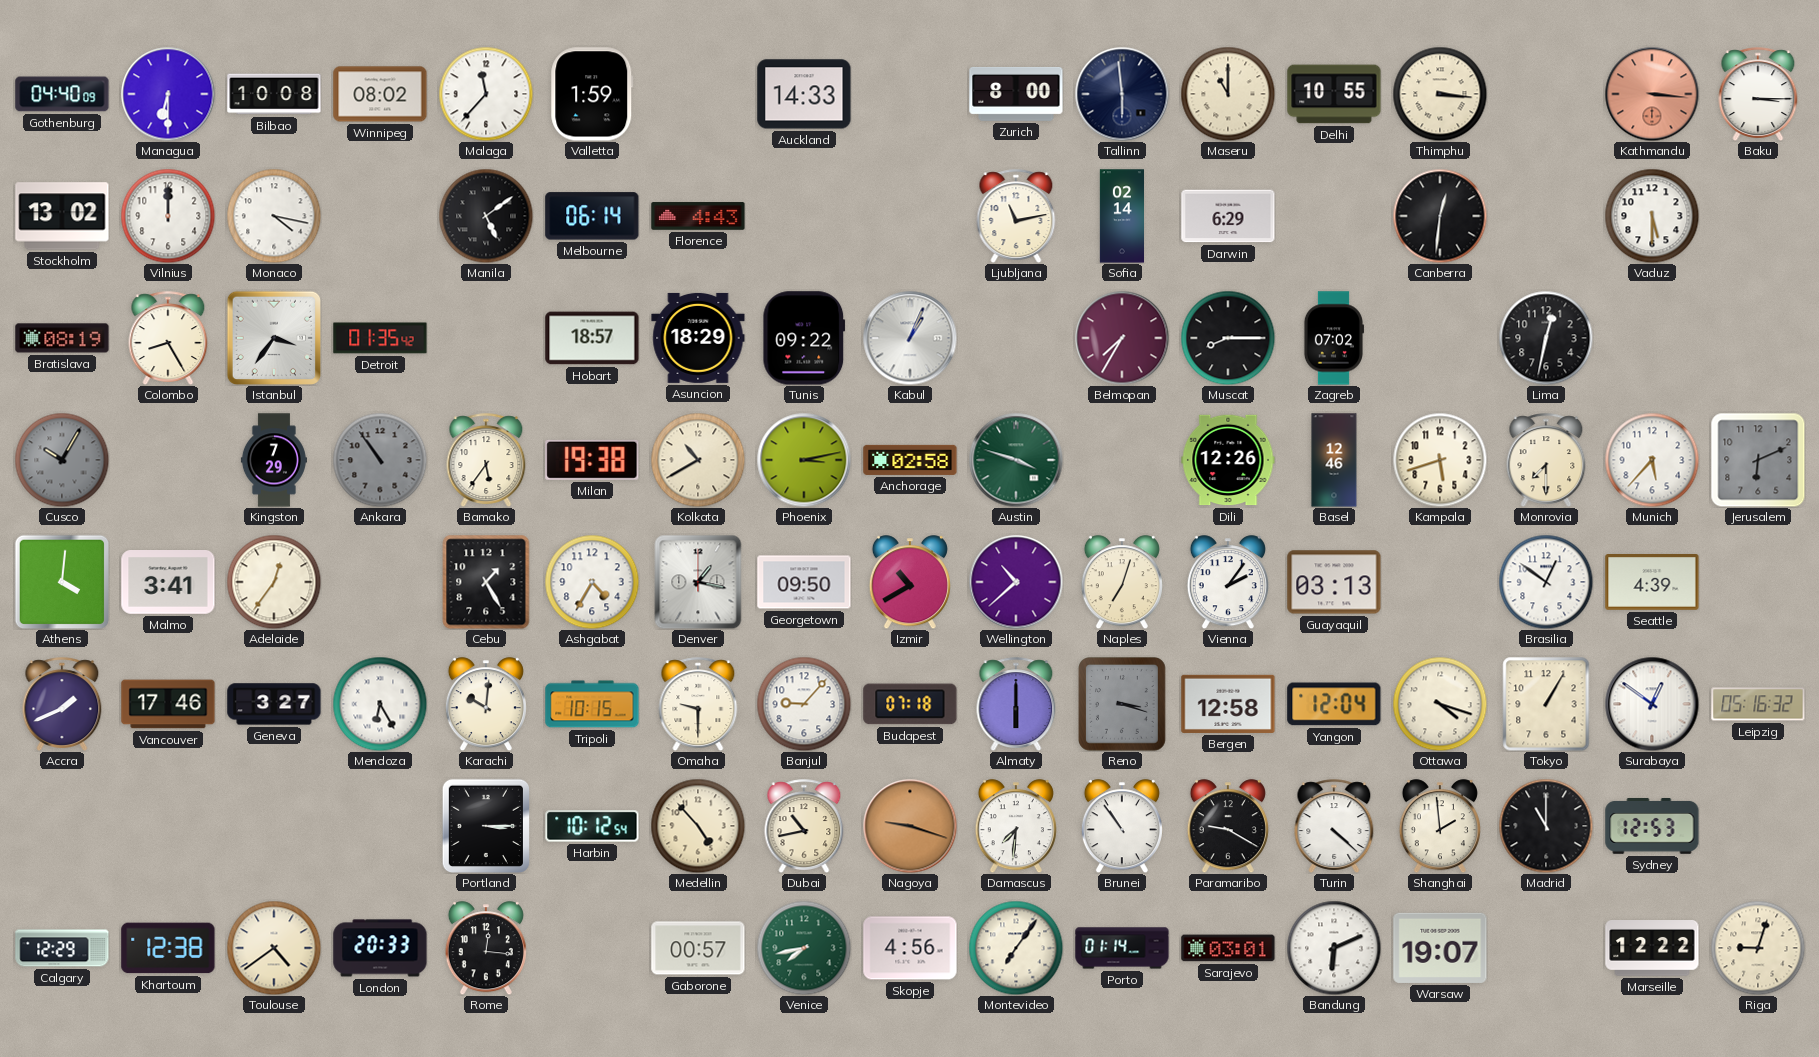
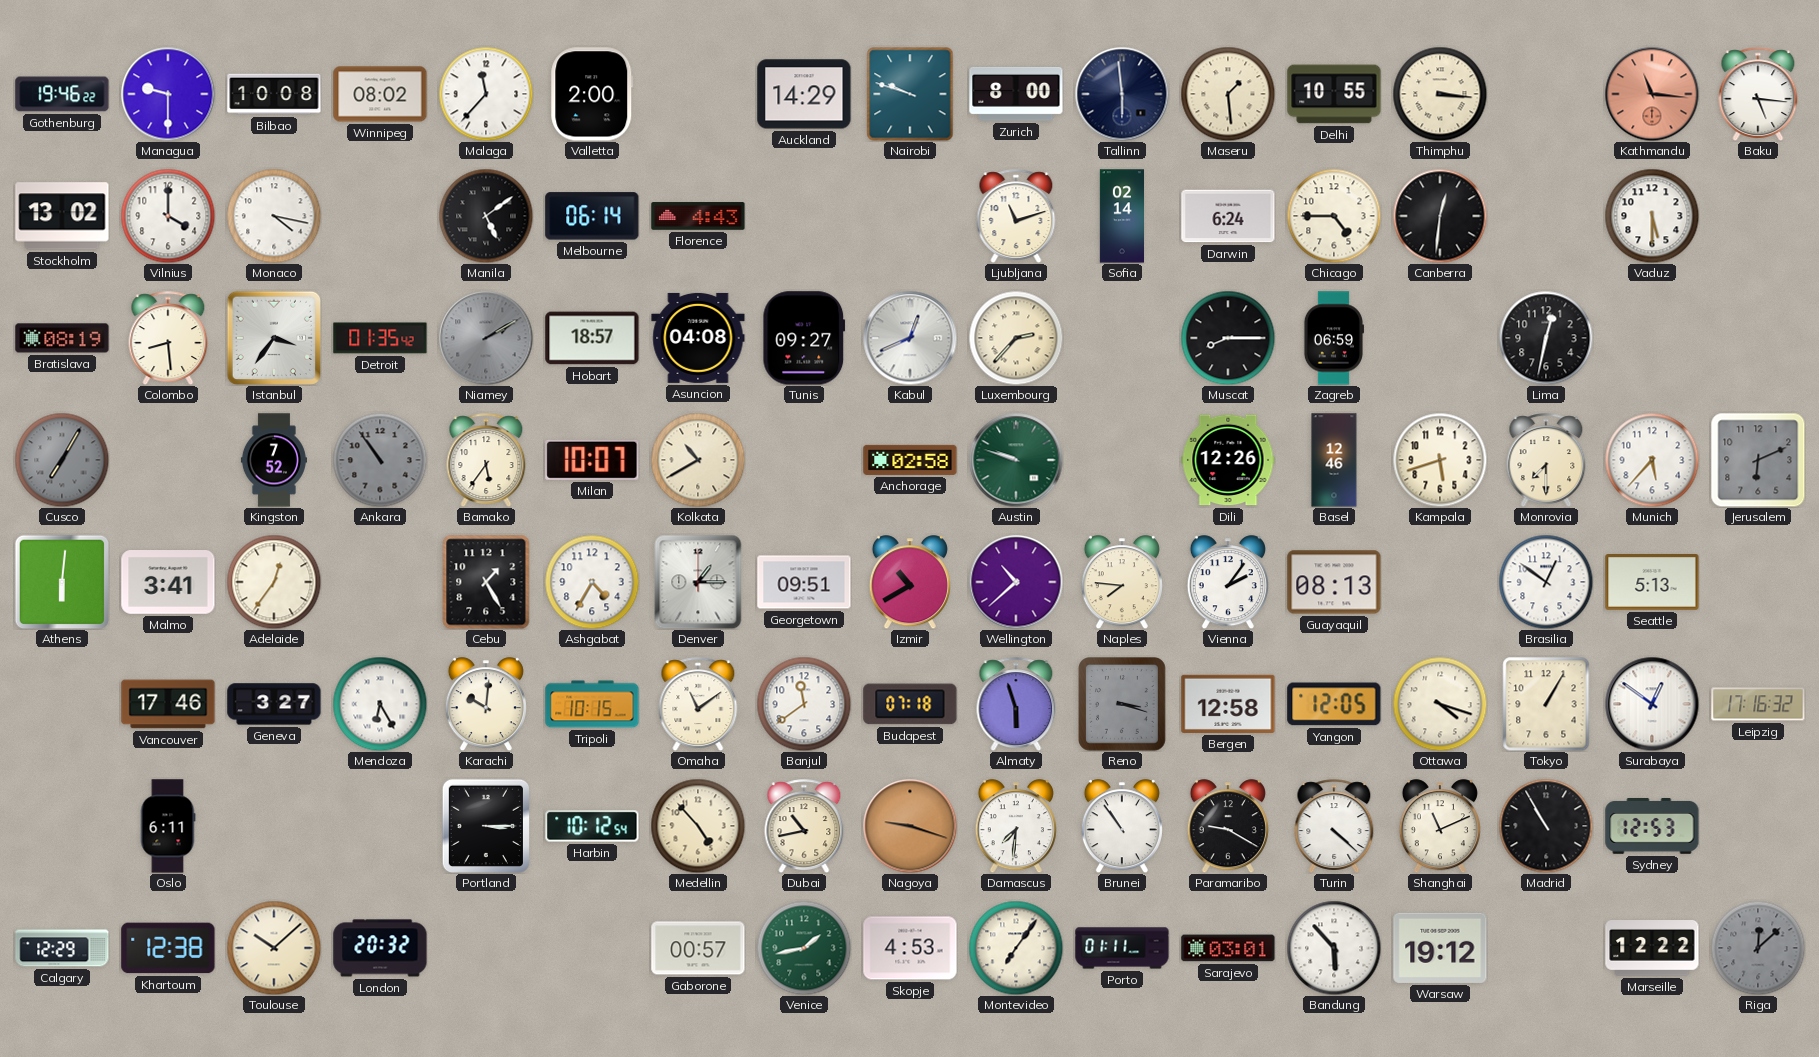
Gothenburg: 04:40 -> 19:46
Managua: 6:30 -> 9:30
Valletta: 1:59 -> 2:00
Auckland: 14:33 -> 14:29
Nairobi: none -> 9:48
Maseru: 11:00 -> 1:29
Kathmandu: 3:16 -> 11:16
Baku: 3:15 -> 5:16
Vilnius: 12:00 -> 4:00
Ljubljana: 11:13 -> 11:12
Darwin: 6:29 -> 6:24
Chicago: none -> 4:45
Colombo: 8:25 -> 8:29
Niamey: none -> 2:10
Asuncion: 18:29 -> 04:08
Tunis: 09:22 -> 09:27
Kabul: 1:04 -> 12:41
Luxembourg: none -> 2:37
Belmopan: 7:35 -> none
Zagreb: 07:02 -> 06:59
Cusco: 10:05 -> 7:05
Kingston: 7:29 -> 7:52
Milan: 19:38 -> 10:07
Phoenix: 3:13 -> none
Austin: 3:48 -> 9:48
Athens: 4:01 -> 6:01
Denver: 1:17 -> 1:15
Georgetown: 09:50 -> 09:51
Naples: 7:03 -> 7:46
Guayaquil: 03:13 -> 08:13
Seattle: 4:39 -> 5:13
Accra: 1:41 -> none
Omaha: 9:30 -> 11:09
Banjul: 9:07 -> 11:39
Almaty: 6:00 -> 5:57
Yangon: 12:04 -> 12:05
Leipzig: 05:16 -> 17:16
Oslo: none -> 6:11
Shanghai: 1:59 -> 11:11
Madrid: 11:00 -> 10:55
Toulouse: 4:39 -> 10:08
London: 20:33 -> 20:32
Rome: 12:16 -> none
Venice: 7:43 -> 1:43
Skopje: 4:56 -> 4:53
Porto: 01:14 -> 01:11
Bandung: 6:11 -> 5:53
Warsaw: 19:07 -> 19:12
Riga: 9:03 -> 12:08
Riga dial: cream -> grey
